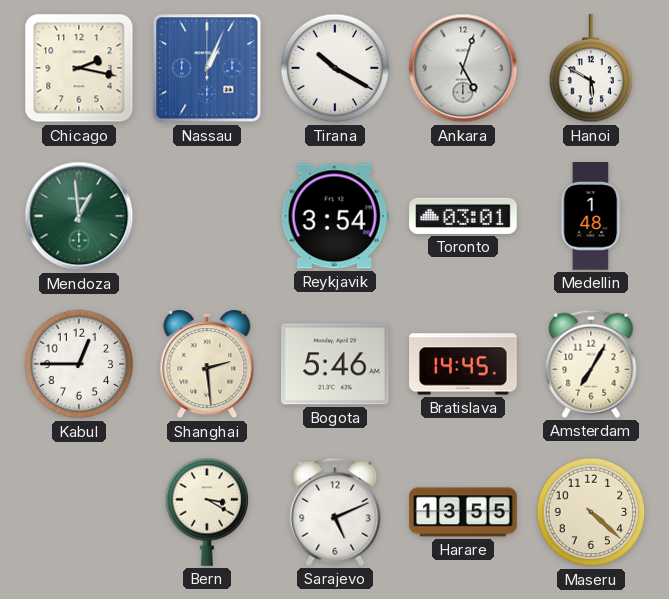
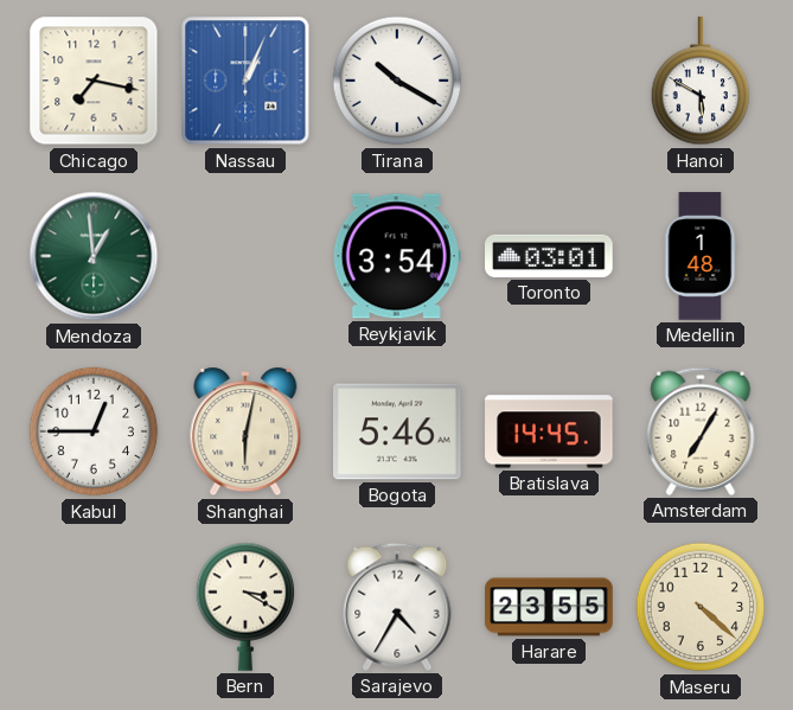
Chicago: 2:17 -> 7:17
Ankara: 5:03 -> none
Shanghai: 2:29 -> 6:02
Sarajevo: 5:11 -> 4:35
Harare: 13:55 -> 23:55
